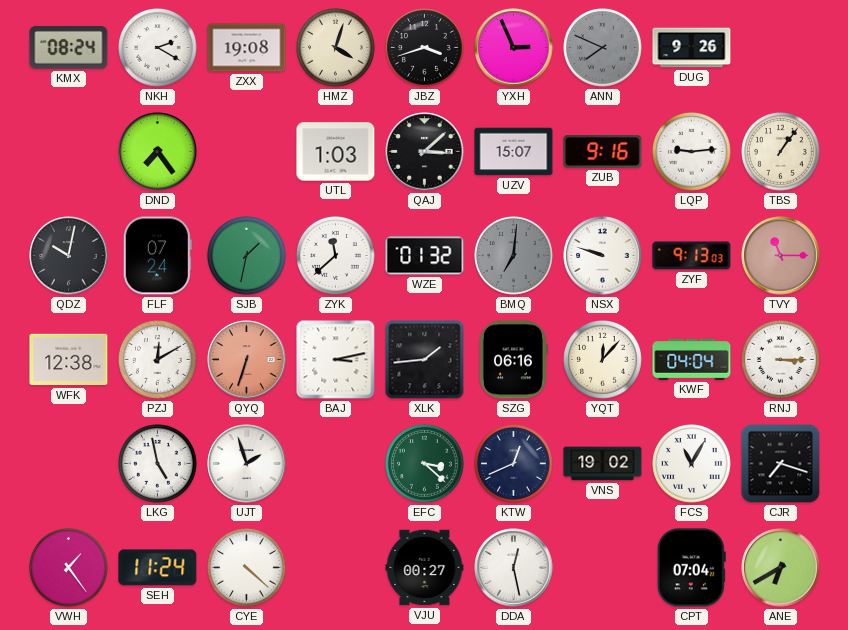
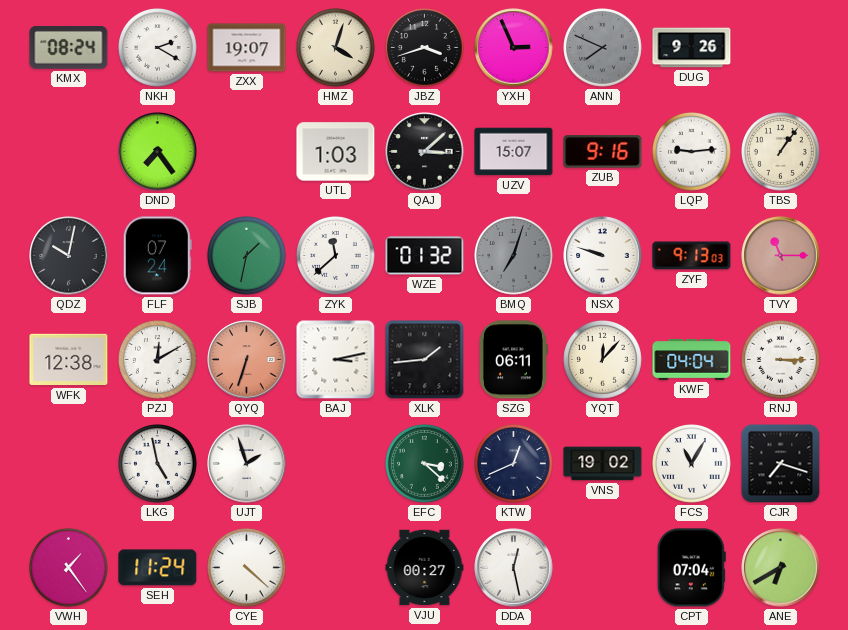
ZXX: 19:08 -> 19:07
BMQ: 7:01 -> 7:03
SZG: 06:16 -> 06:11
